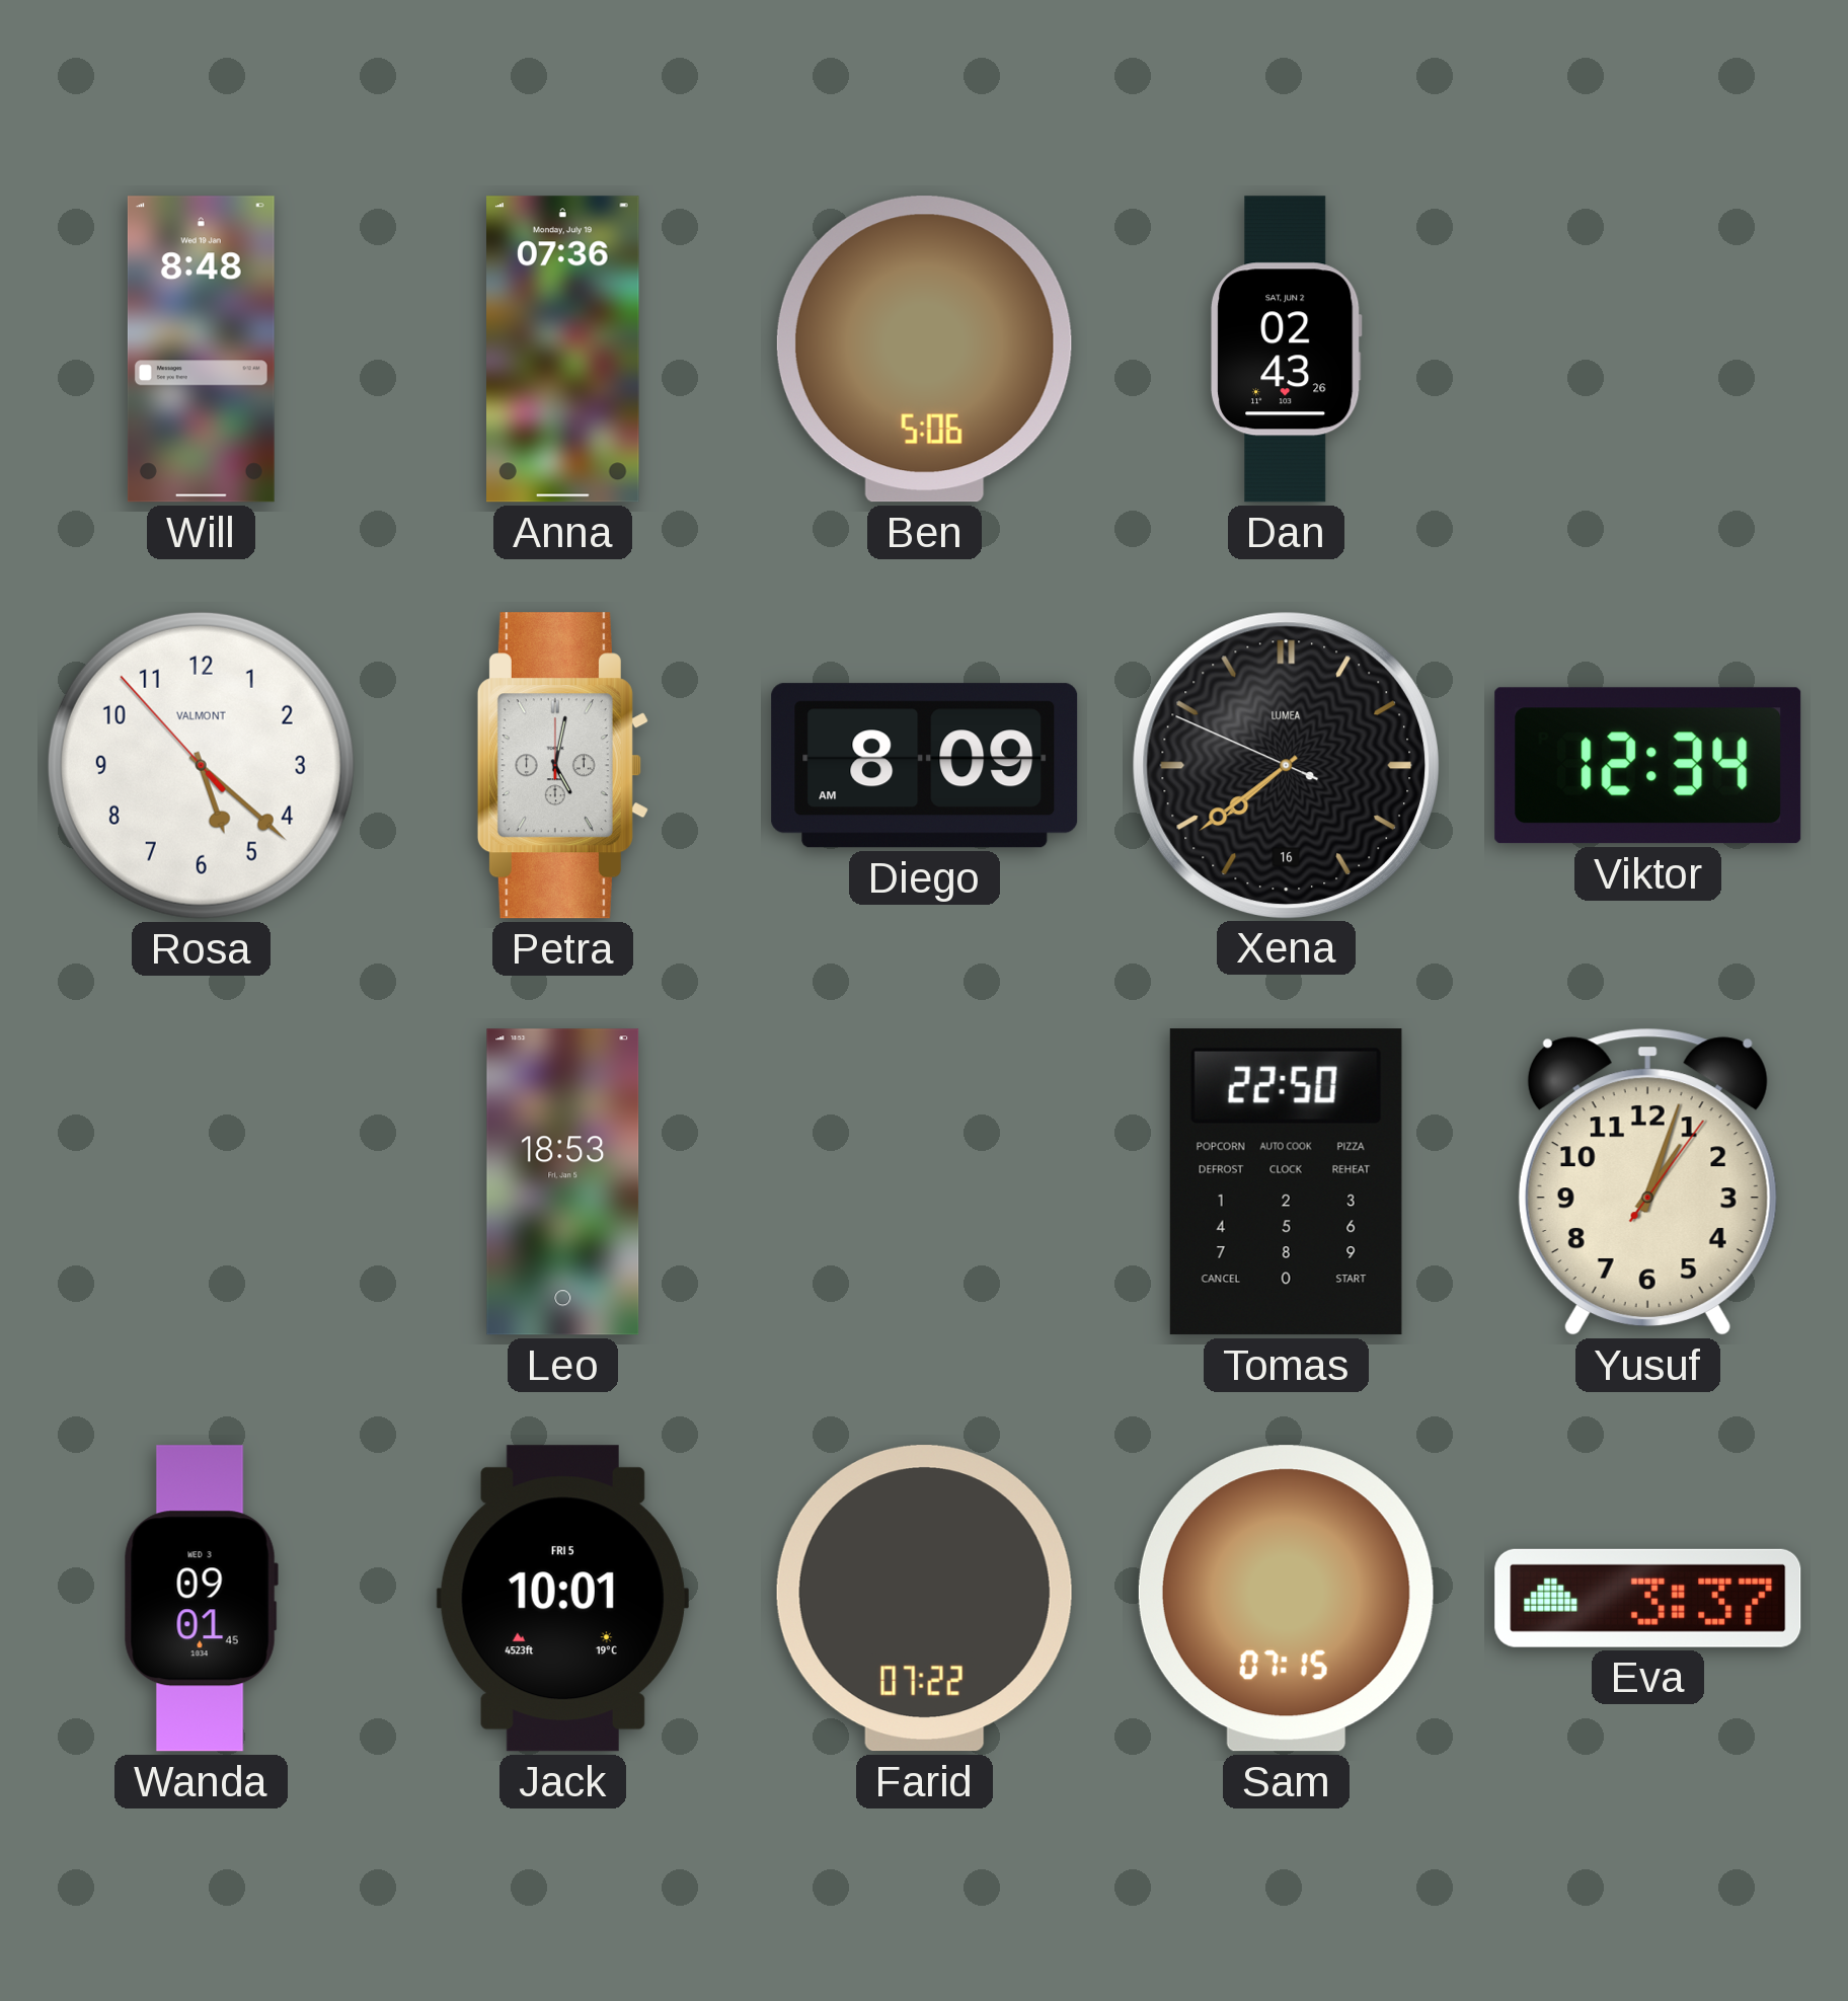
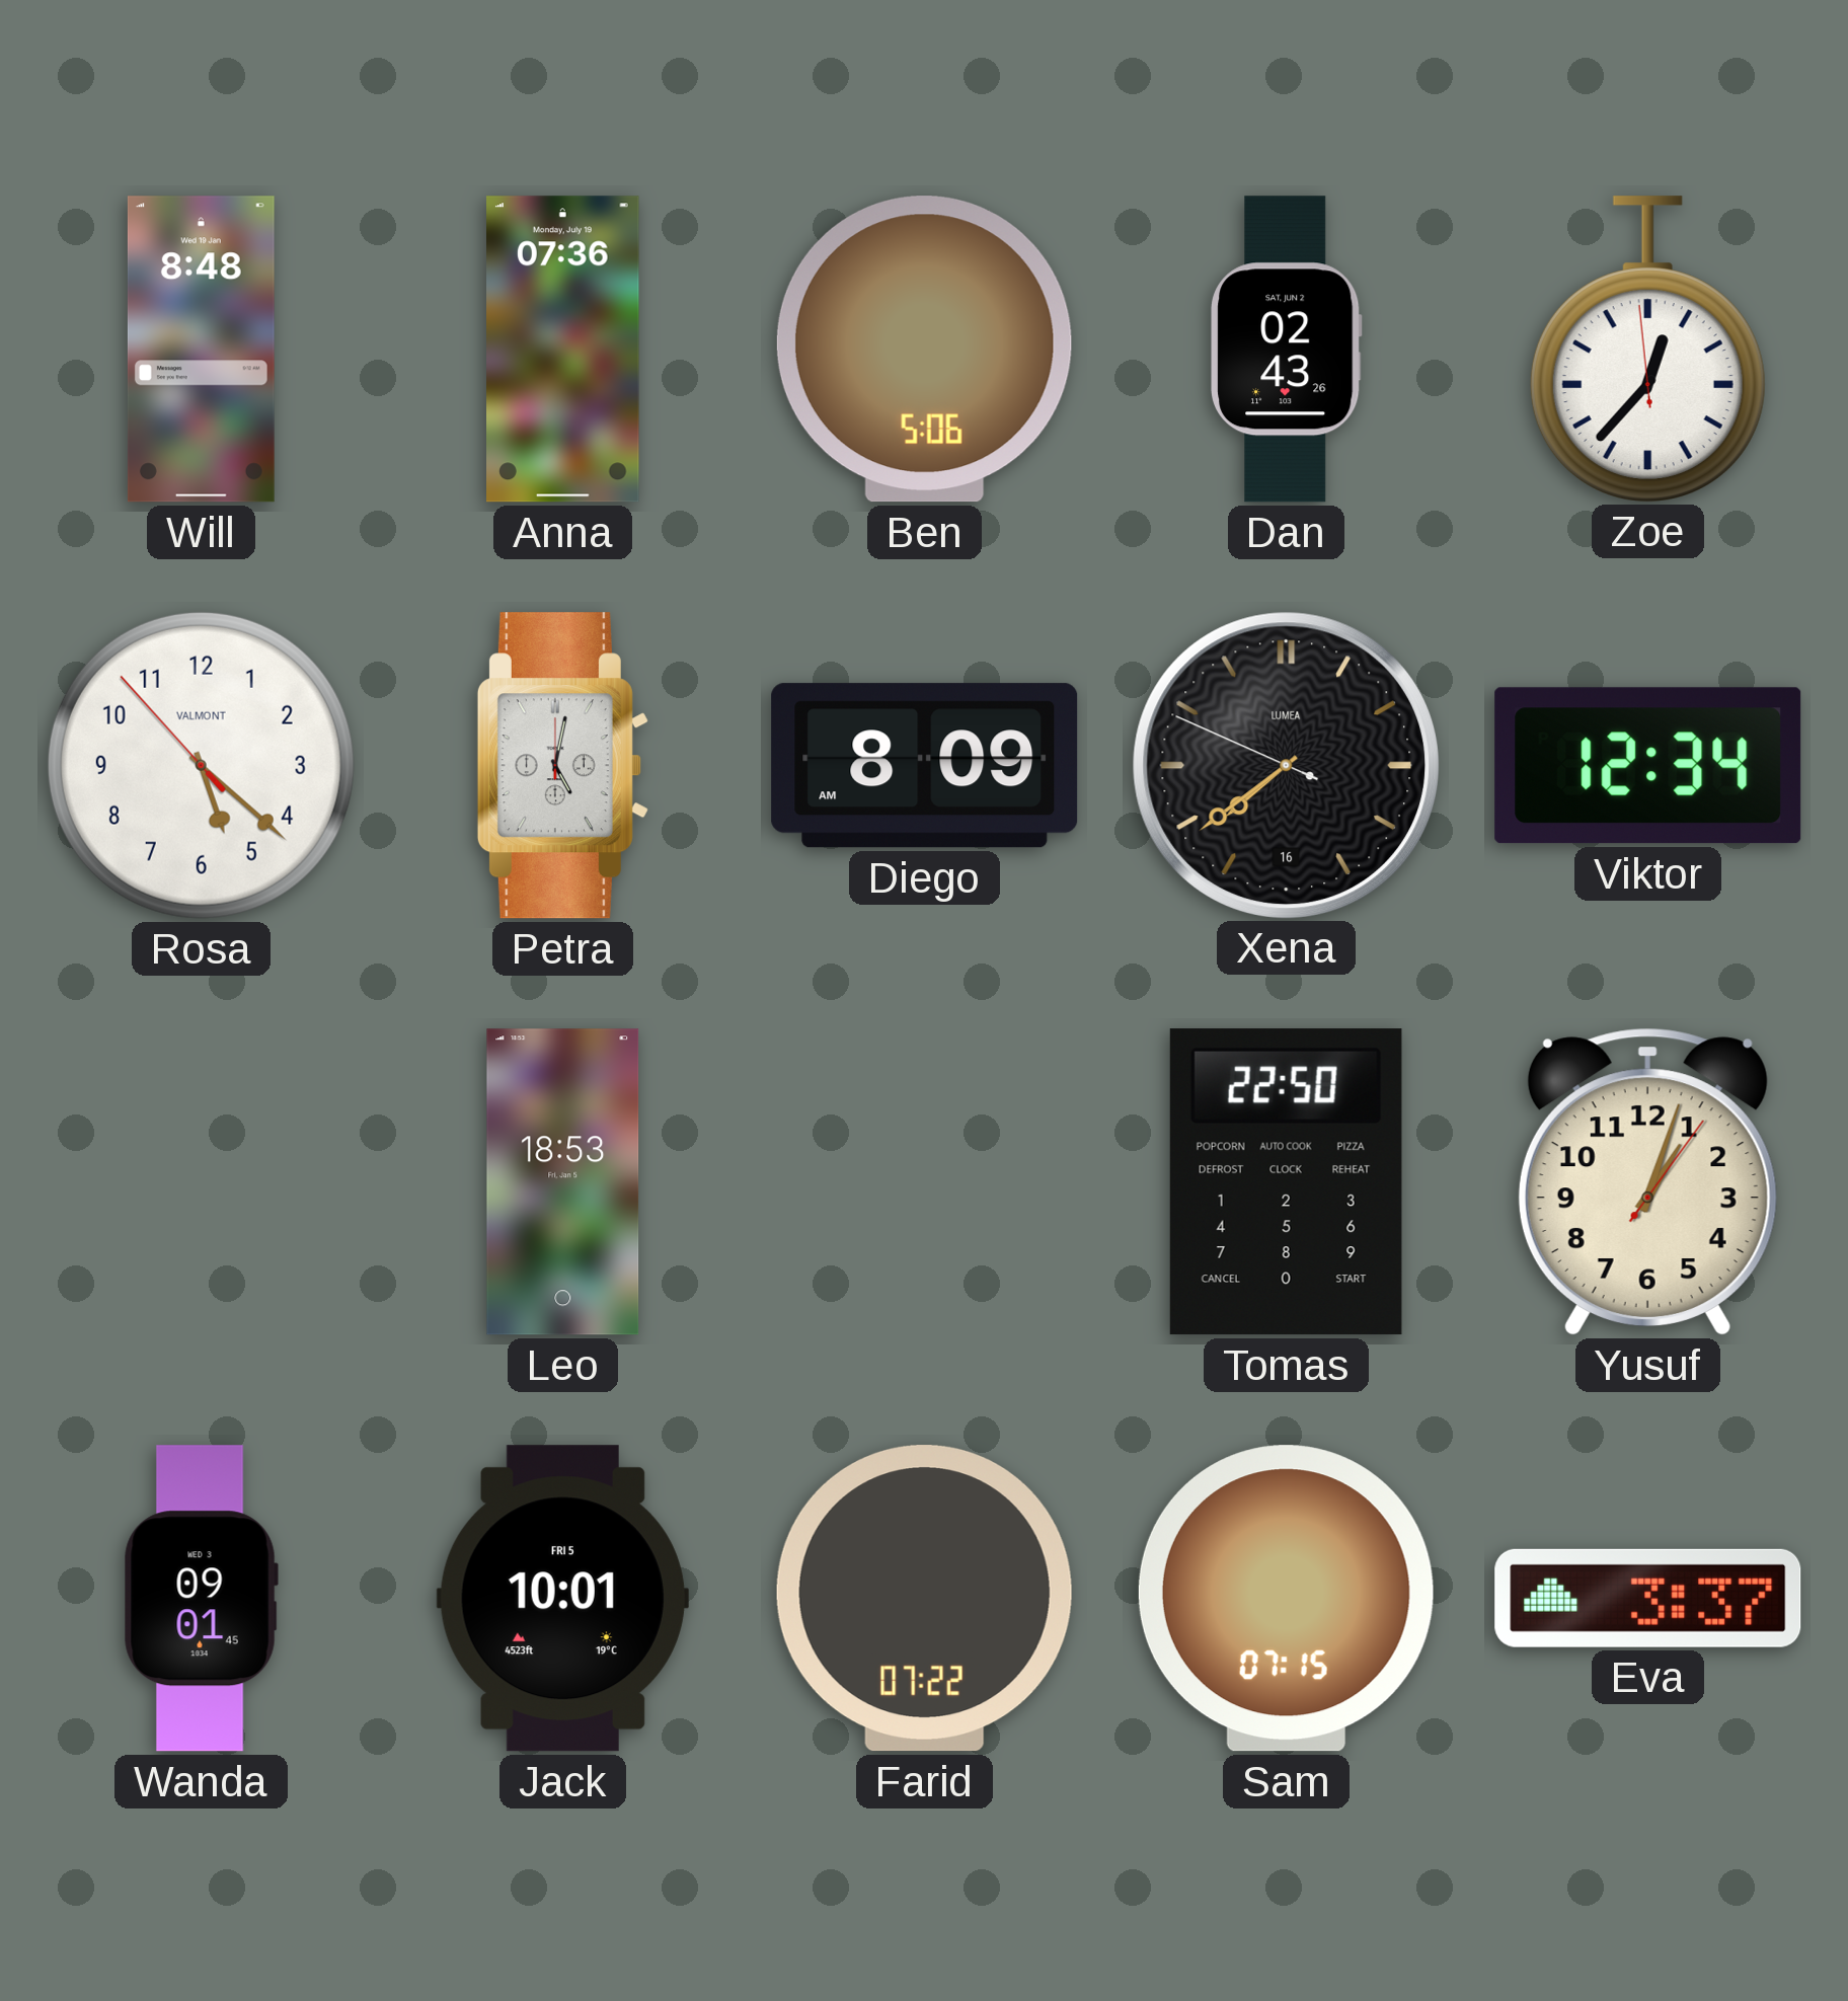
Zoe: none -> 12:36
